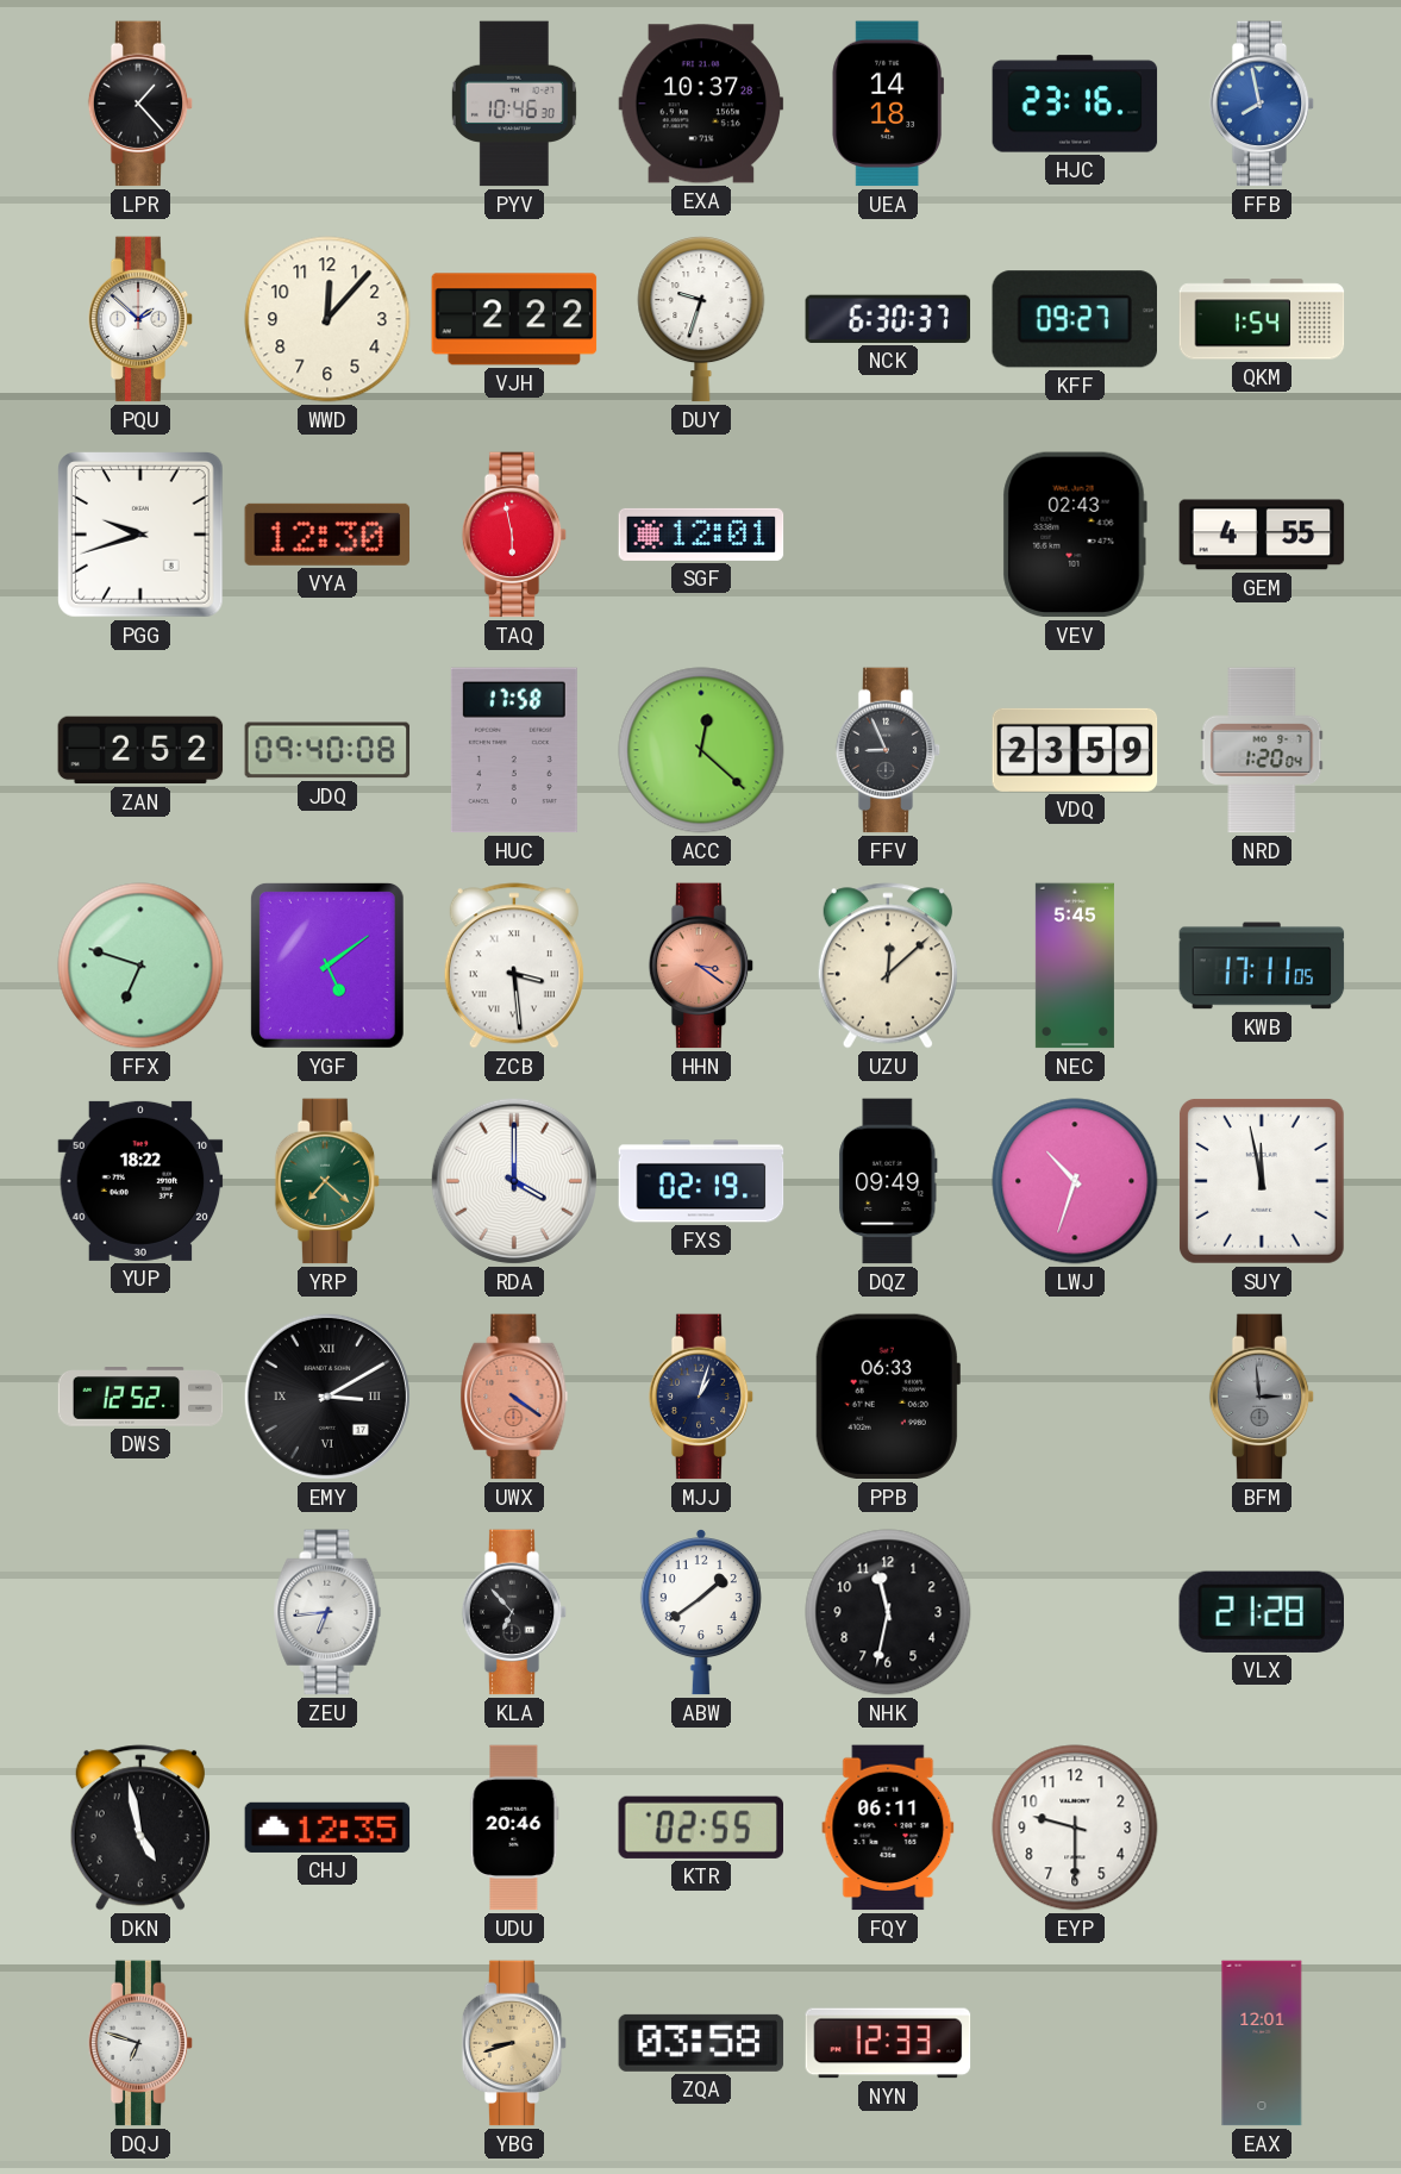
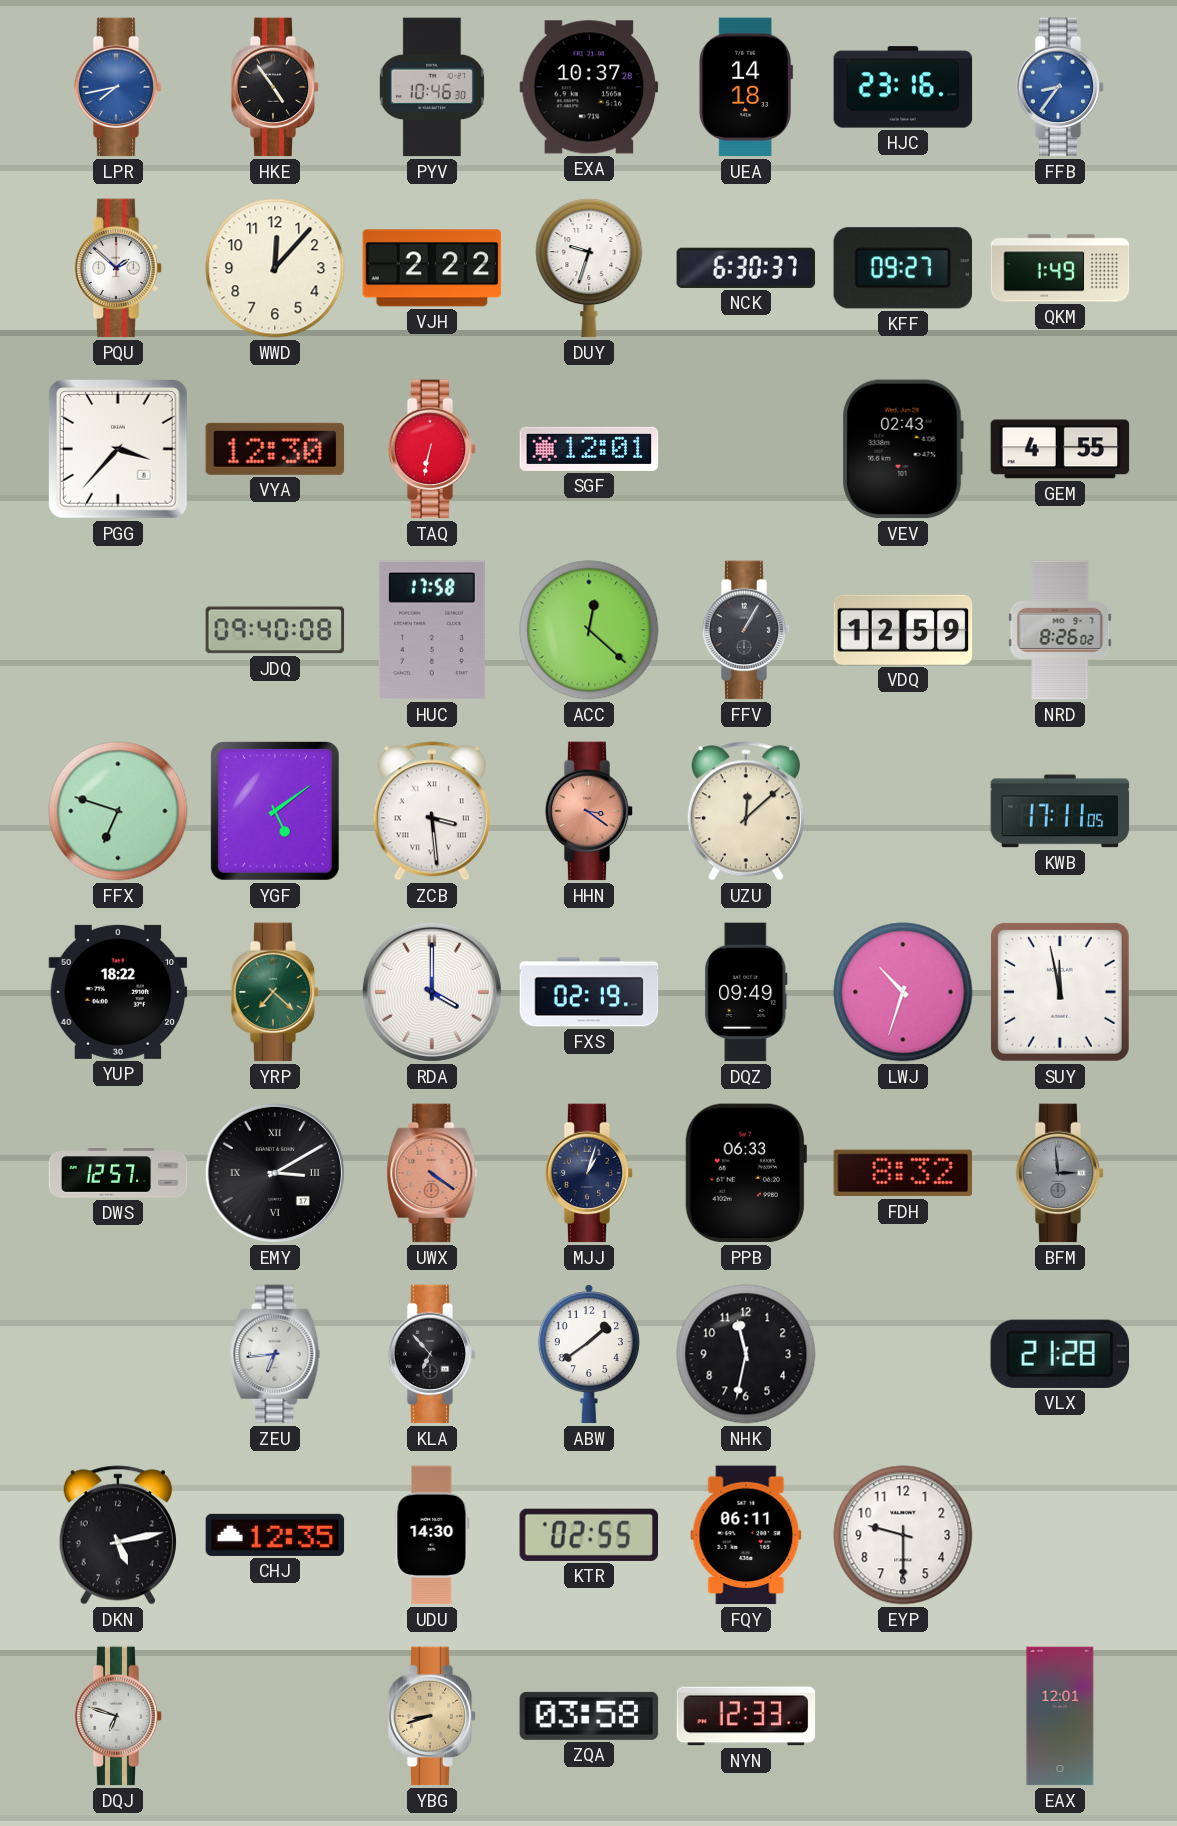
LPR: 1:23 -> 7:43
LPR dial: black -> blue
HKE: none -> 4:54
FFB: 7:58 -> 8:36
QKM: 1:54 -> 1:49
PGG: 9:42 -> 3:37
TAQ: 5:58 -> 6:32
ZAN: 2:52 -> none
FFV: 8:56 -> 1:05
VDQ: 23:59 -> 12:59
NRD: 1:20 -> 8:26
NEC: 5:45 -> none
DWS: 12:52 -> 12:57
FDH: none -> 8:32
DKN: 4:58 -> 5:13
UDU: 20:46 -> 14:30
